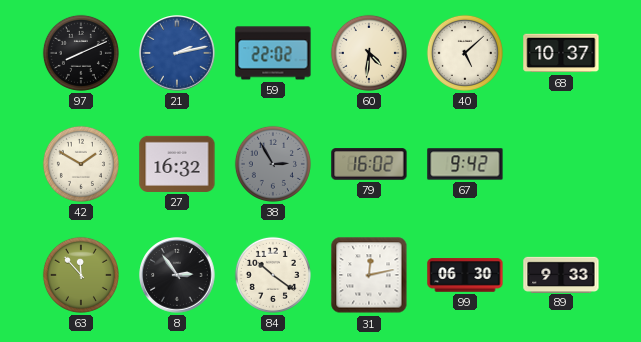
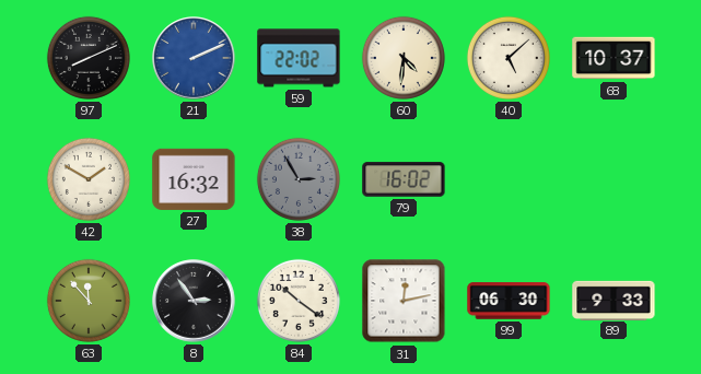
21: 2:13 -> 2:11
67: 9:42 -> none
